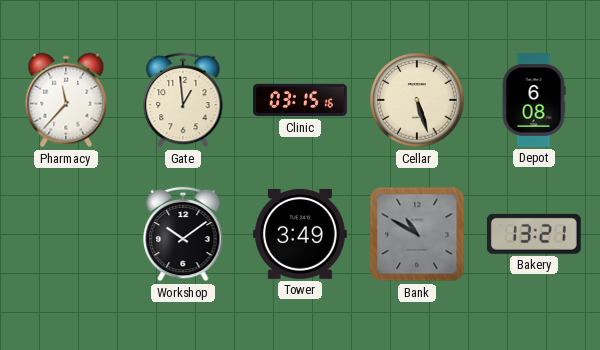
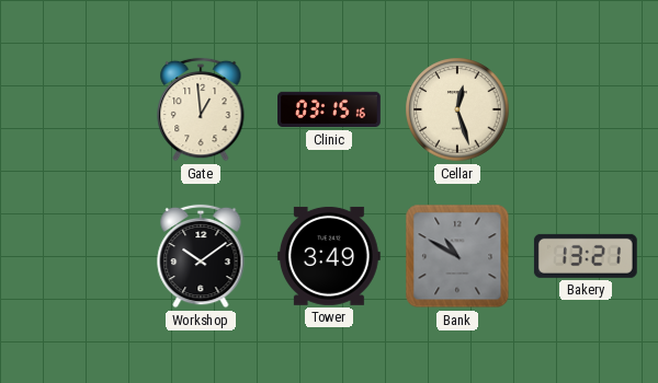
Pharmacy: 11:37 -> none
Cellar: 5:27 -> 12:27
Depot: 6:08 -> none
